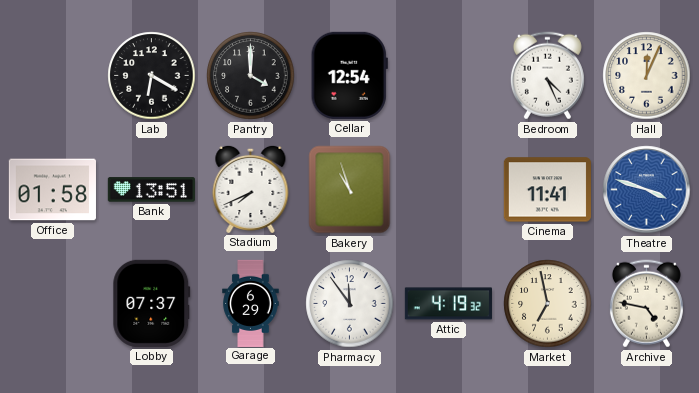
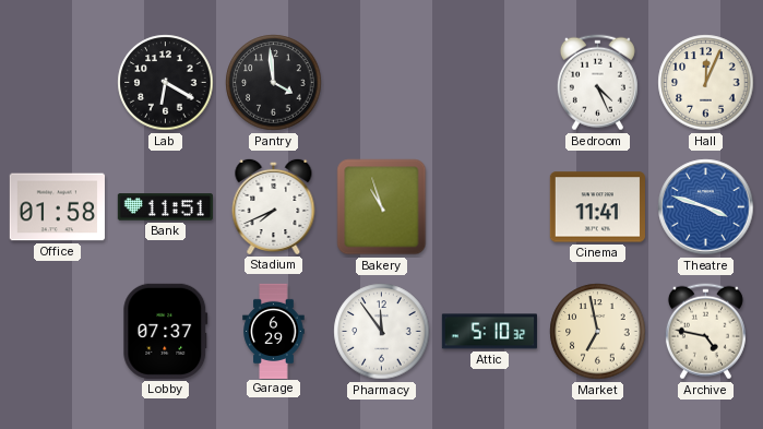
Pantry: 4:00 -> 3:59
Cellar: 12:54 -> none
Bank: 13:51 -> 11:51
Attic: 4:19 -> 5:10
